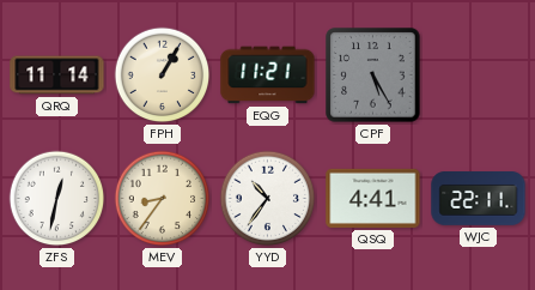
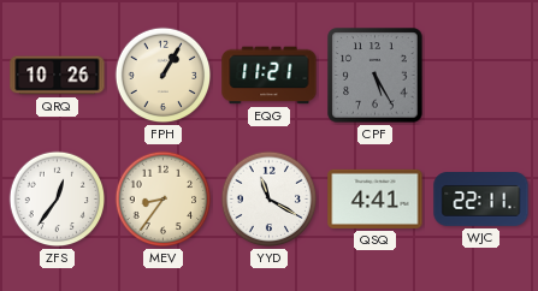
QRQ: 11:14 -> 10:26
ZFS: 12:32 -> 12:36
YYD: 10:36 -> 11:20
